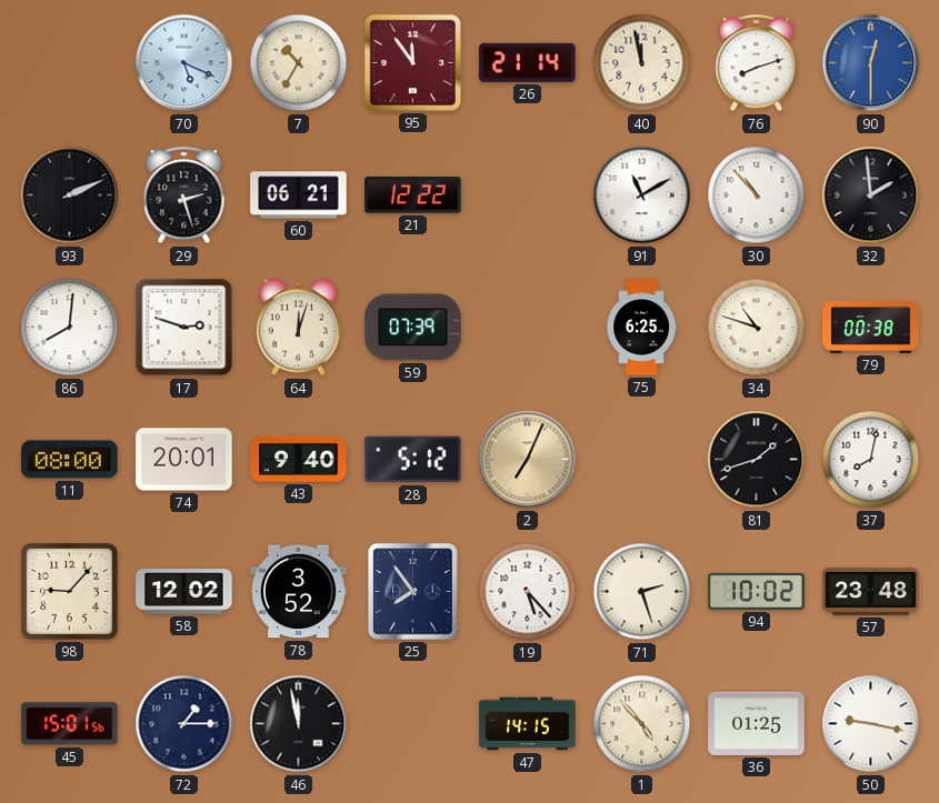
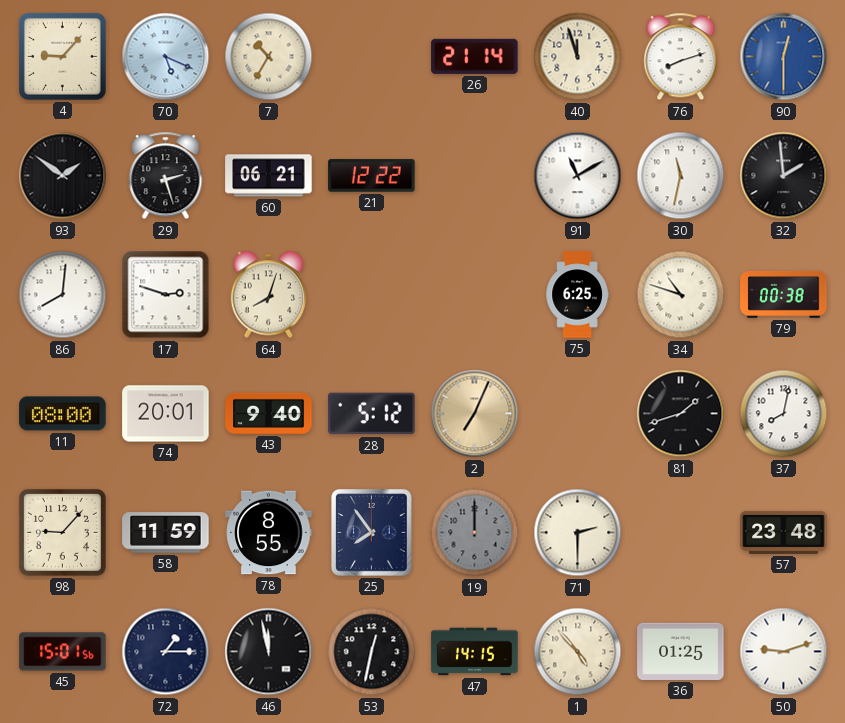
4: none -> 9:07
95: 11:54 -> none
40: 11:58 -> 11:57
93: 2:11 -> 1:51
30: 10:53 -> 11:32
64: 12:03 -> 8:03
59: 07:39 -> none
58: 12:02 -> 11:59
78: 3:52 -> 8:55
19: 5:23 -> 12:00
19 dial: white -> grey
71: 2:27 -> 2:30
94: 10:02 -> none
53: none -> 12:32
50: 9:17 -> 9:12
